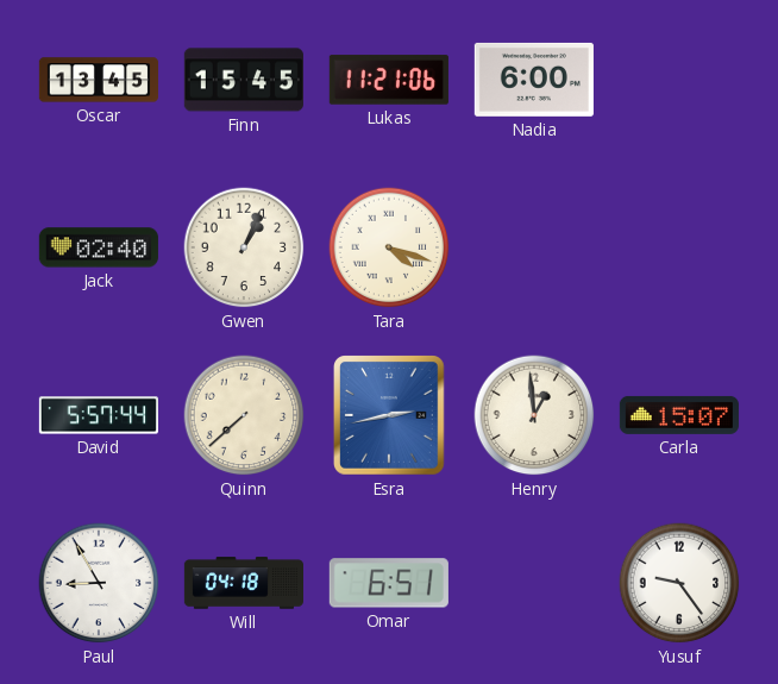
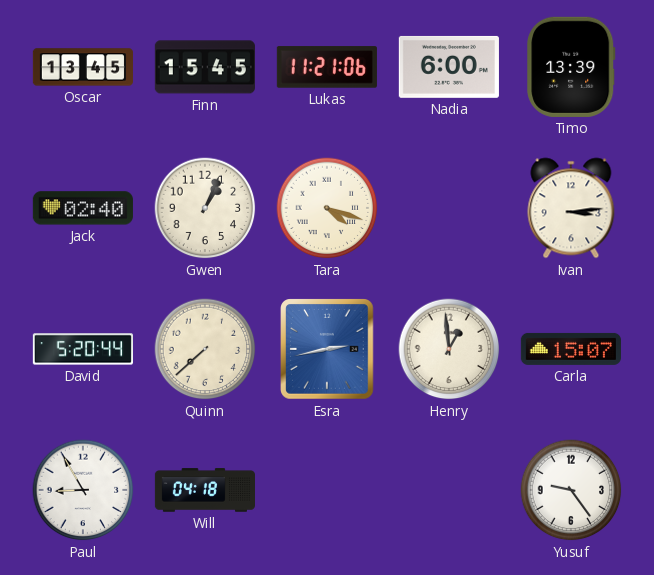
Timo: none -> 13:39
Ivan: none -> 3:14
David: 5:57 -> 5:20
Omar: 6:51 -> none
